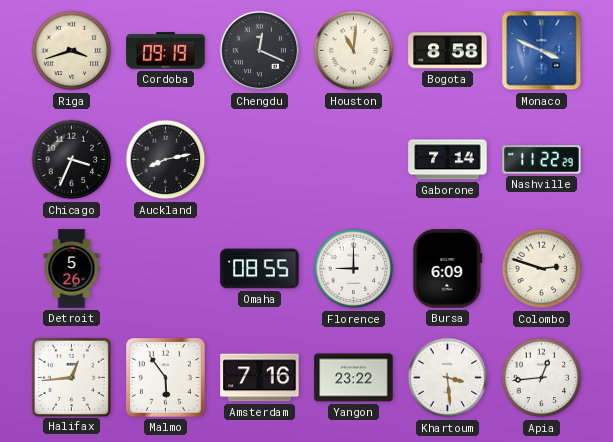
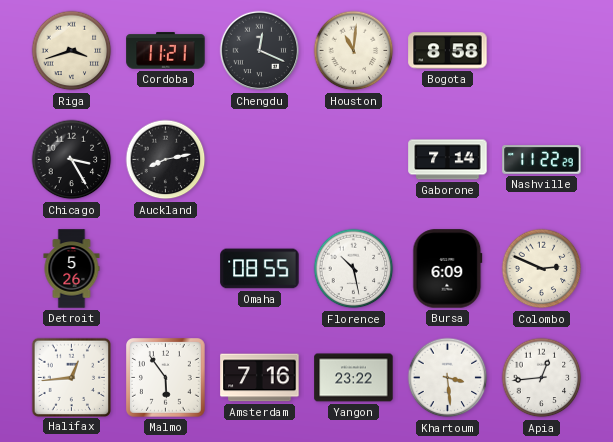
Cordoba: 09:19 -> 11:21
Monaco: 3:49 -> none
Chicago: 3:34 -> 3:25
Florence: 9:00 -> 10:28
Colombo: 2:48 -> 2:49
